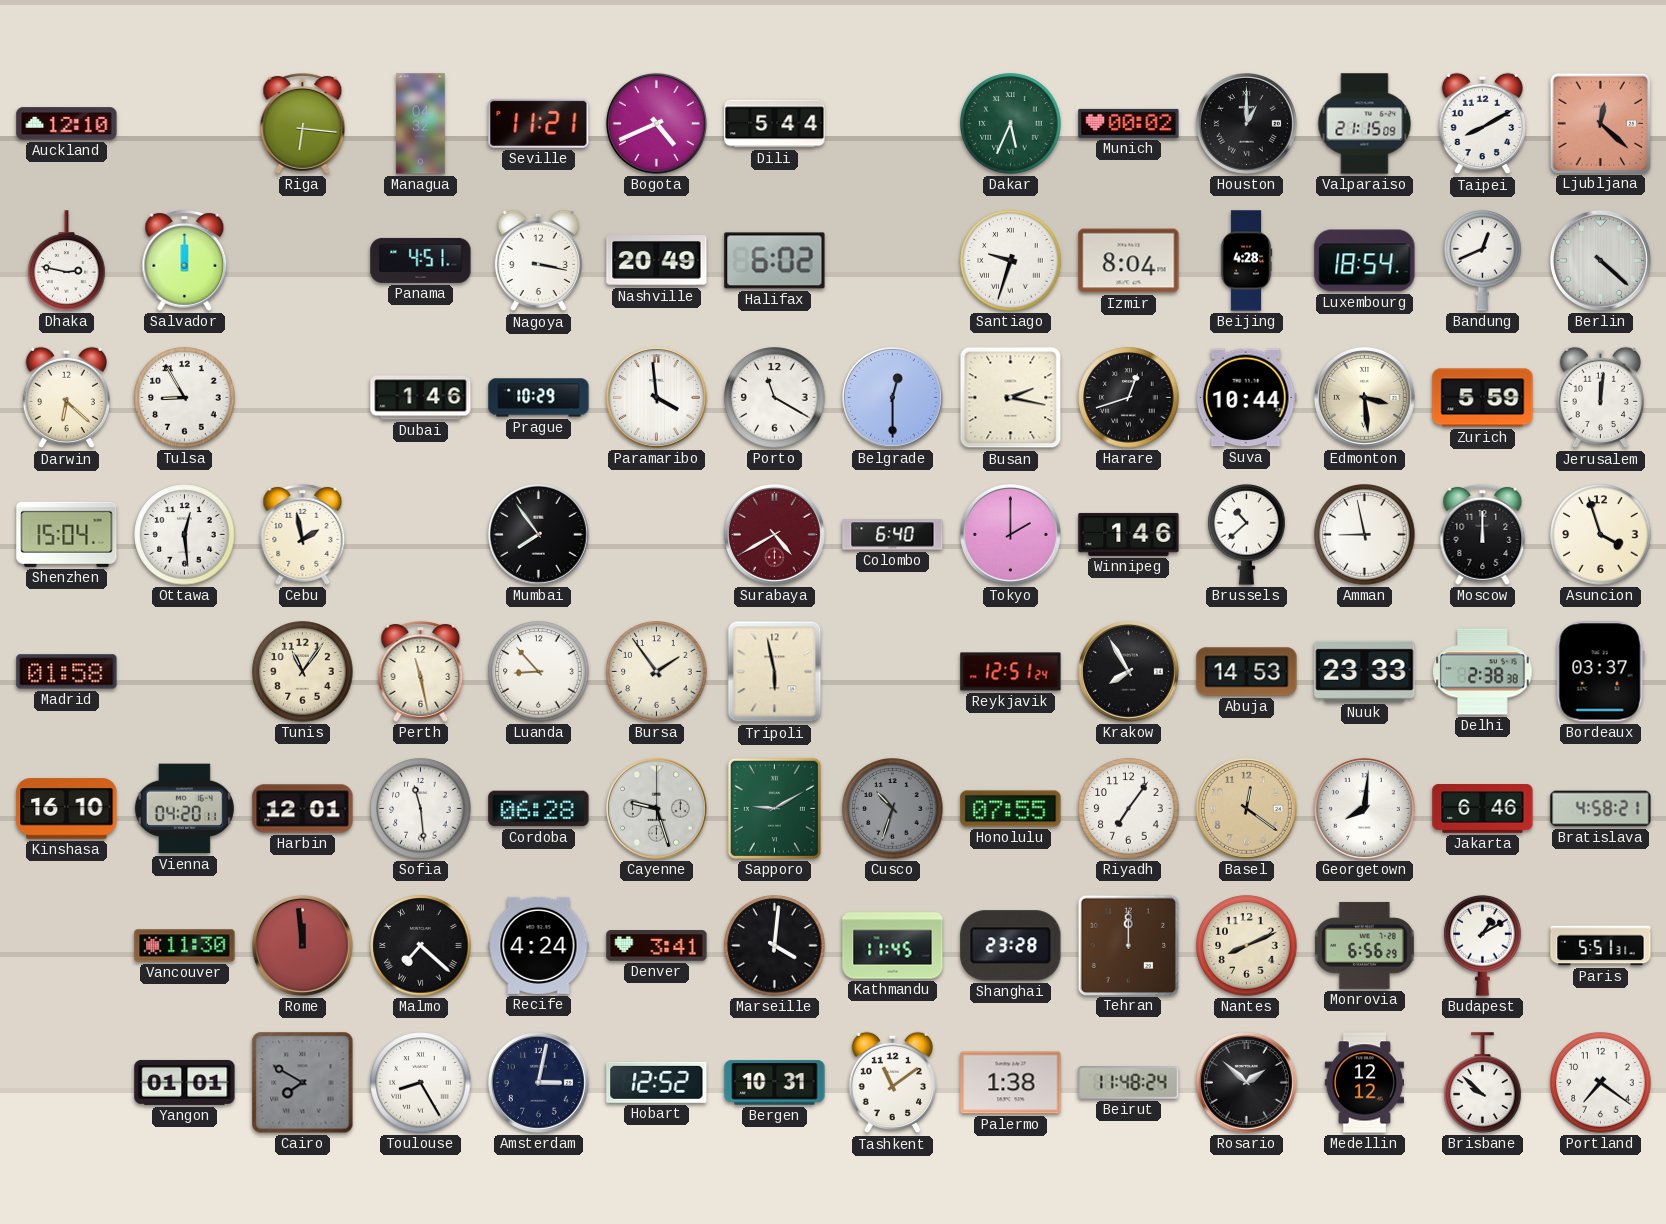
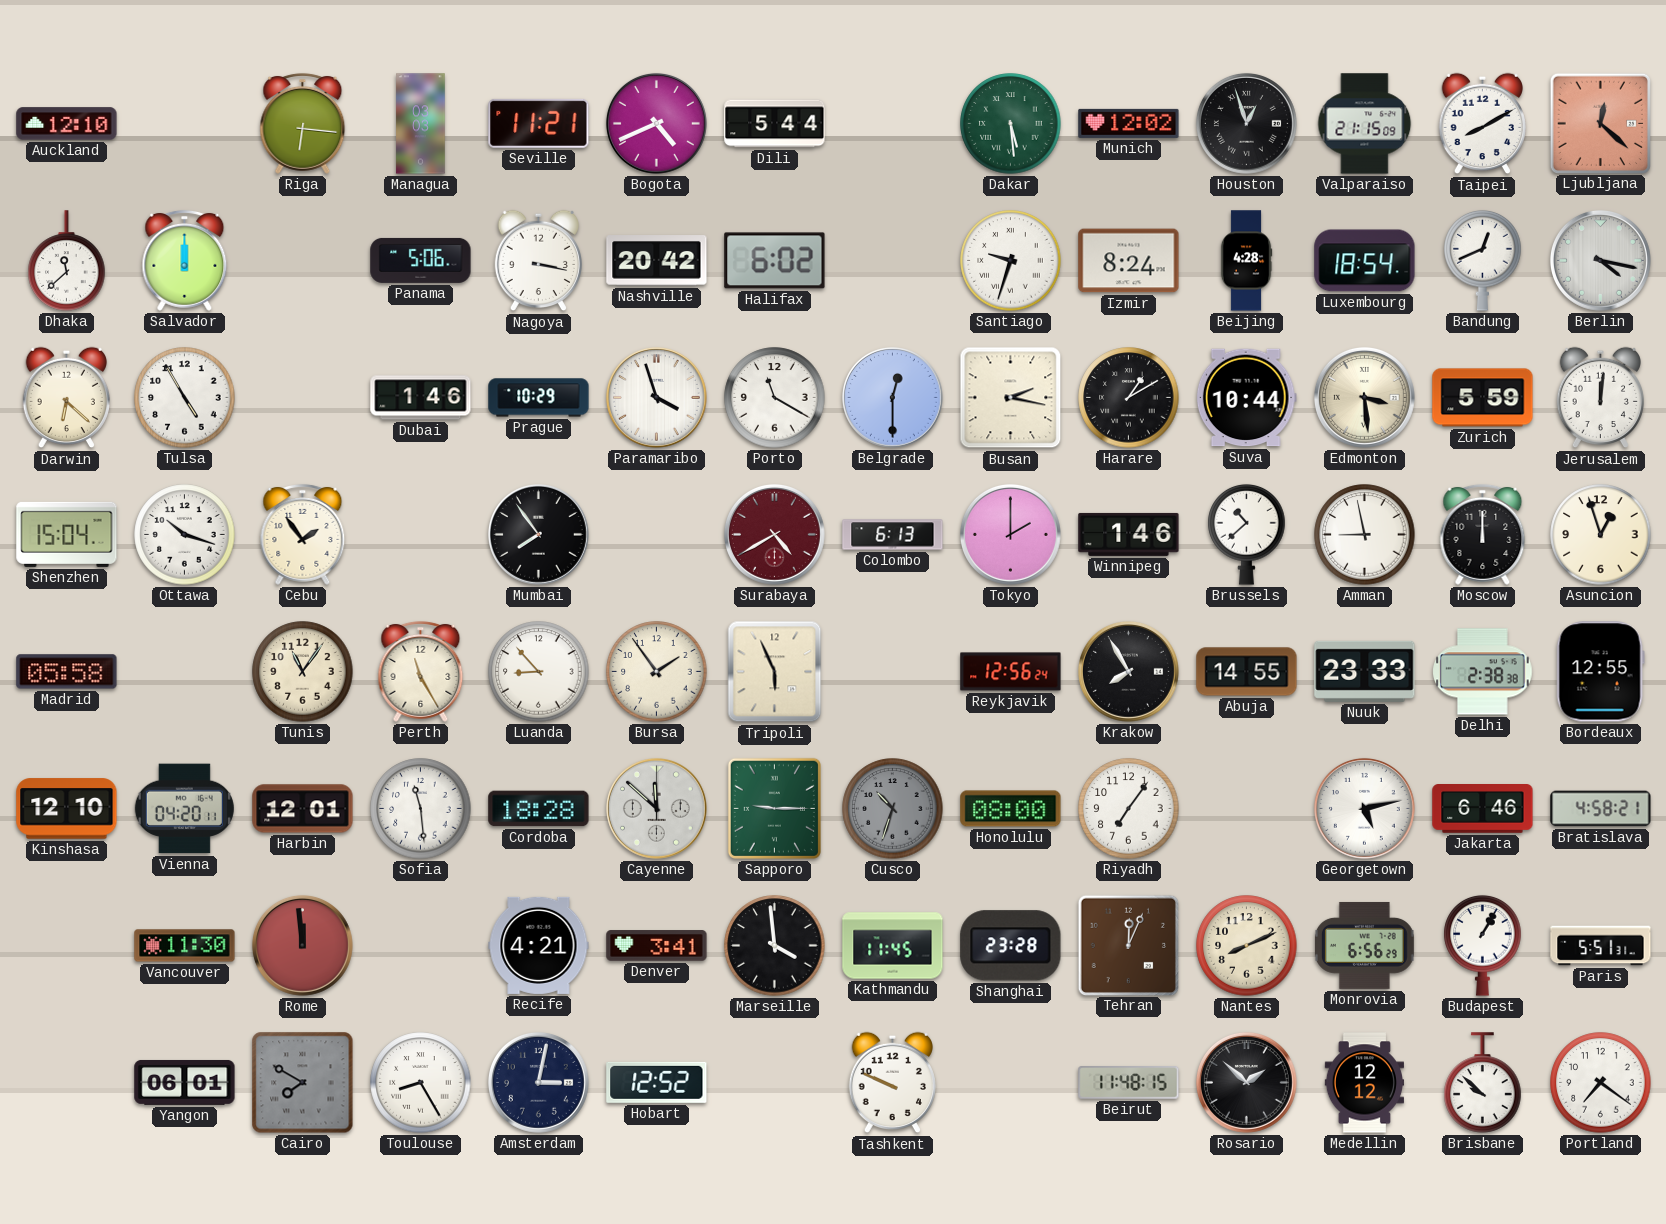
Managua: 04:32 -> 03:03
Dakar: 5:34 -> 5:29
Munich: 00:02 -> 12:02
Houston: 1:00 -> 12:57
Dhaka: 2:47 -> 11:38
Panama: 4:51 -> 5:06
Nashville: 20:49 -> 20:42
Izmir: 8:04 -> 8:24
Berlin: 4:22 -> 4:17
Tulsa: 8:55 -> 4:55
Paramaribo: 3:59 -> 3:57
Harare: 12:42 -> 1:10
Ottawa: 12:29 -> 10:18
Cebu: 1:58 -> 1:54
Colombo: 6:40 -> 6:13
Asuncion: 3:57 -> 12:57
Madrid: 01:58 -> 05:58
Perth: 11:28 -> 11:25
Tripoli: 5:58 -> 5:56
Reykjavik: 12:51 -> 12:56
Abuja: 14:53 -> 14:55
Bordeaux: 03:37 -> 12:55
Kinshasa: 16:10 -> 12:10
Cordoba: 06:28 -> 18:28
Cayenne: 9:27 -> 11:52
Sapporo: 9:10 -> 9:15
Honolulu: 07:55 -> 08:00
Basel: 12:21 -> none
Georgetown: 8:01 -> 5:13
Malmo: 7:22 -> none
Recife: 4:24 -> 4:21
Marseille: 4:01 -> 3:59
Tehran: 12:00 -> 12:04
Budapest: 1:10 -> 1:05
Yangon: 01:01 -> 06:01
Bergen: 10:31 -> none
Tashkent: 11:09 -> 9:49
Palermo: 1:38 -> none
Beirut: 11:48:24 -> 11:48:15
